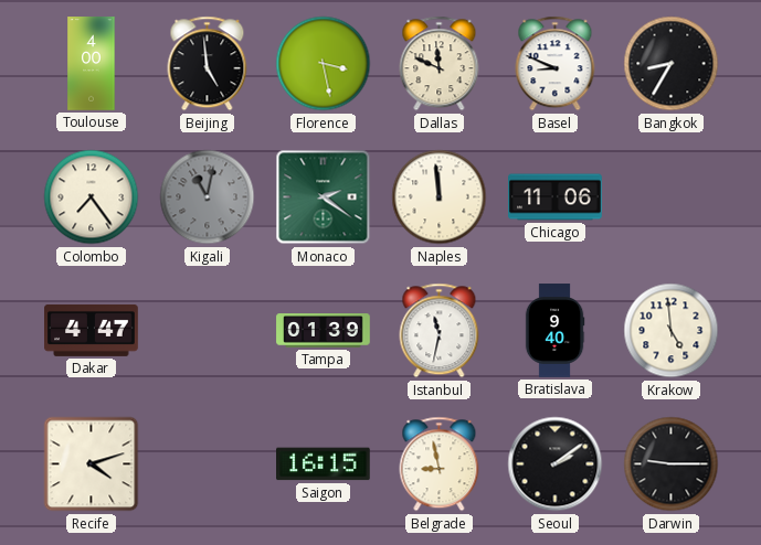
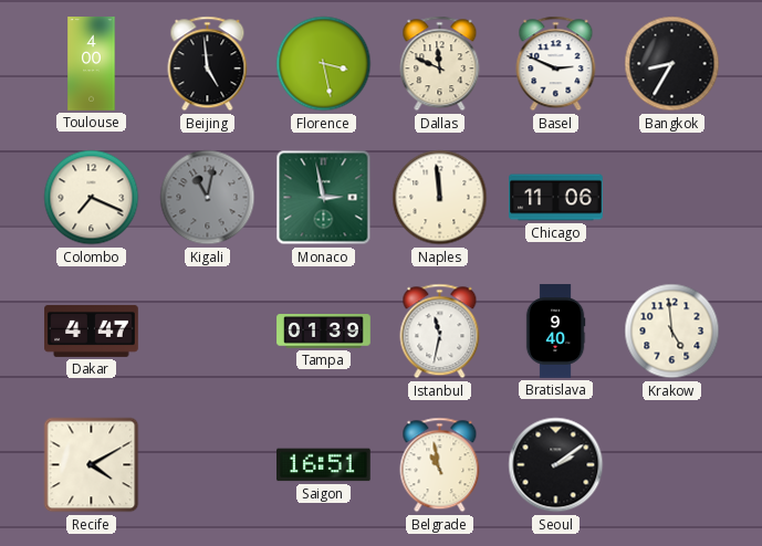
Basel: 8:49 -> 2:49
Colombo: 7:24 -> 7:19
Monaco: 2:21 -> 2:58
Recife: 4:12 -> 4:10
Saigon: 16:15 -> 16:51
Belgrade: 8:58 -> 10:58
Darwin: 9:15 -> none
